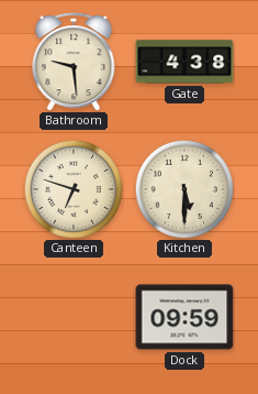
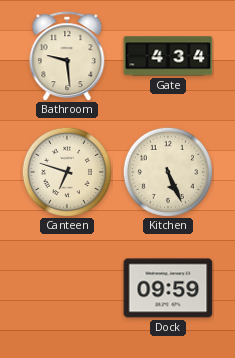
Gate: 4:38 -> 4:34
Kitchen: 5:30 -> 5:26
